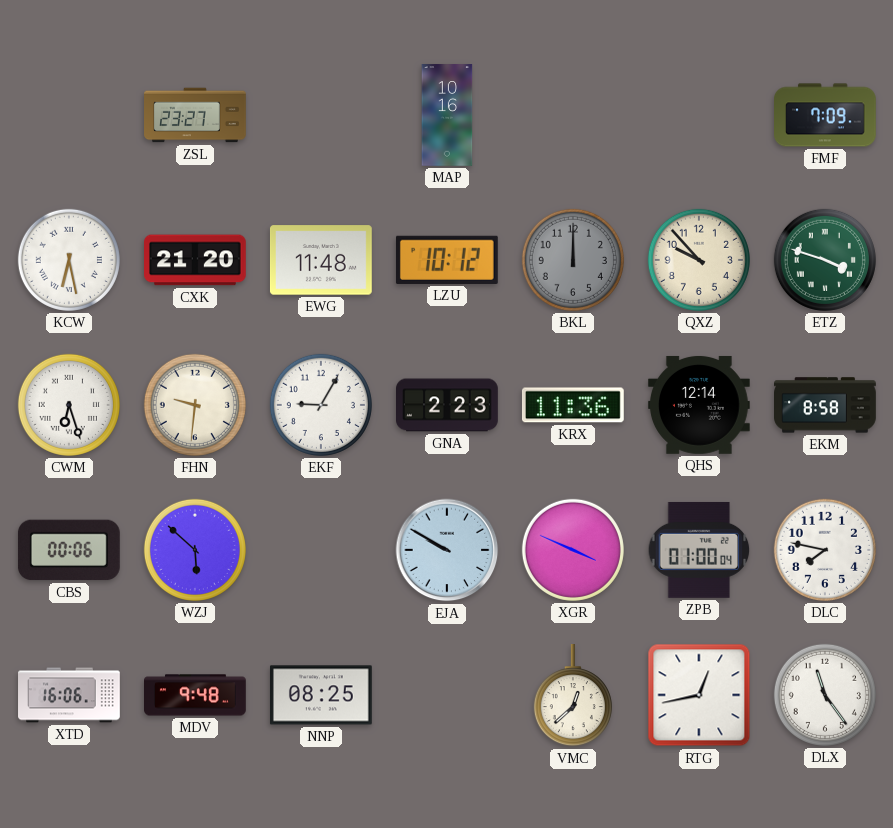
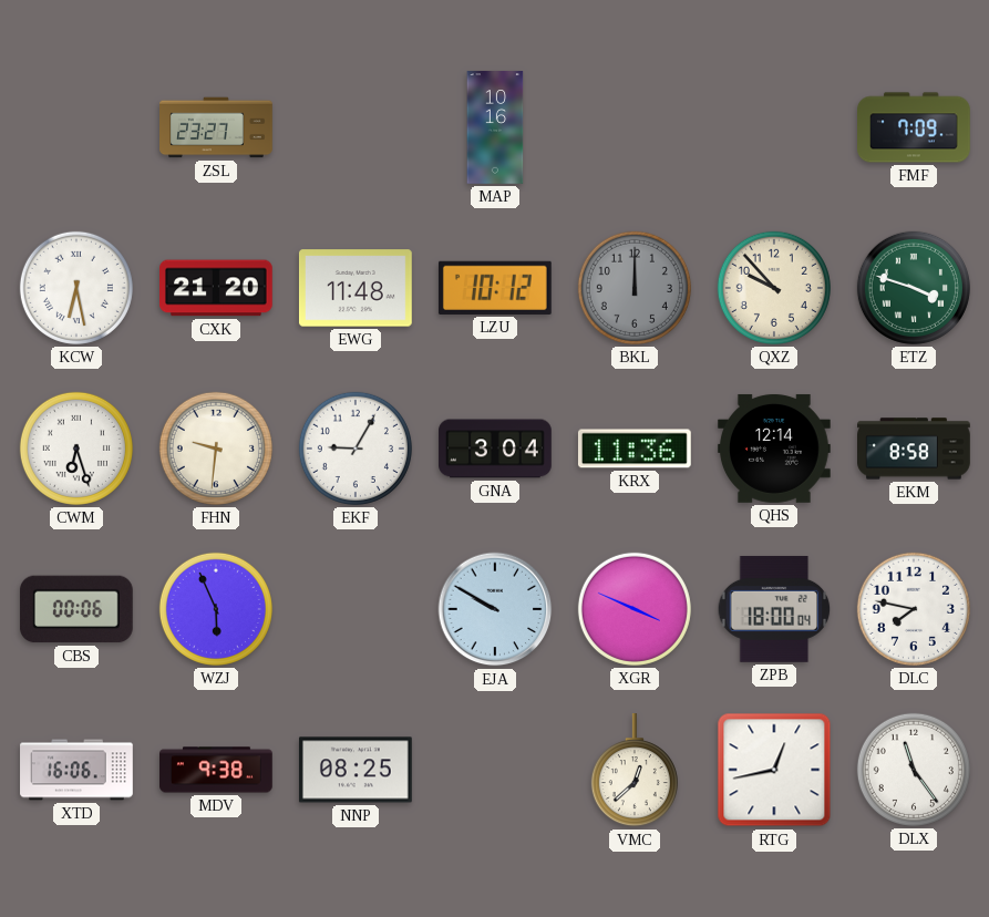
GNA: 2:23 -> 3:04
WZJ: 5:52 -> 5:56
ZPB: 01:00 -> 18:00
MDV: 9:48 -> 9:38
